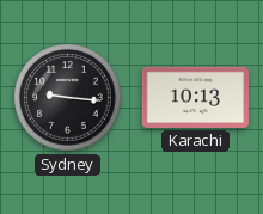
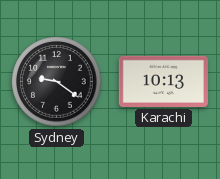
Sydney: 9:16 -> 9:21
